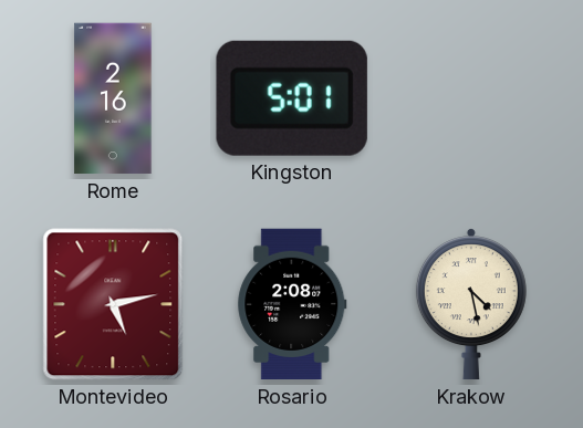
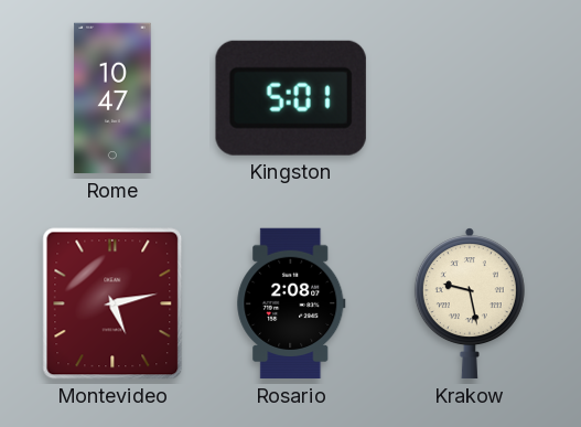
Rome: 2:16 -> 10:47
Krakow: 4:28 -> 9:28
